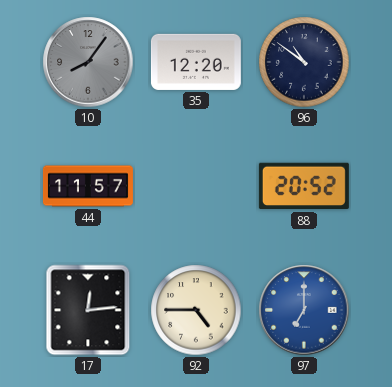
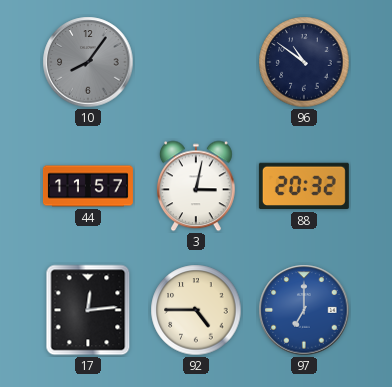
35: 12:20 -> none
3: none -> 3:02
88: 20:52 -> 20:32
